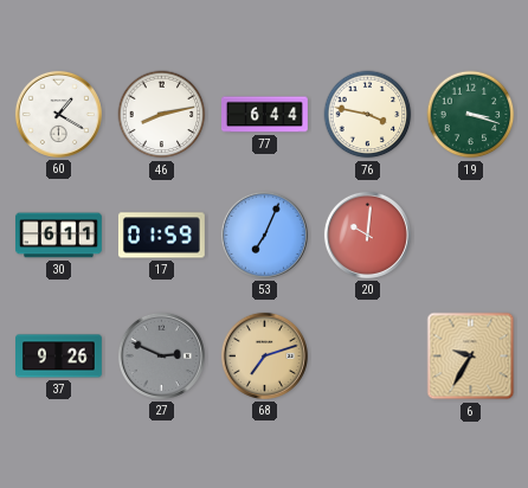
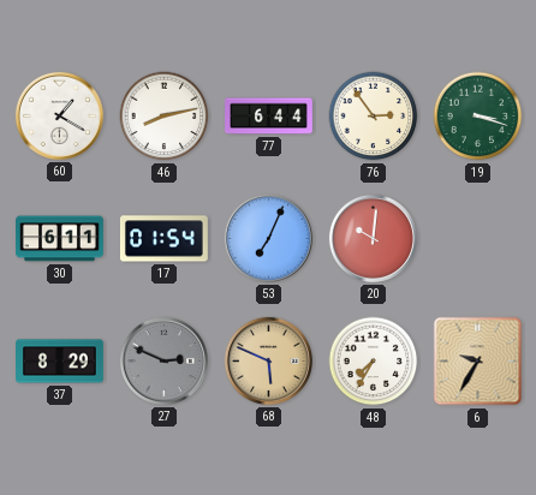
76: 3:47 -> 2:54
17: 01:59 -> 01:54
37: 9:26 -> 8:29
68: 7:12 -> 5:49
48: none -> 7:35
